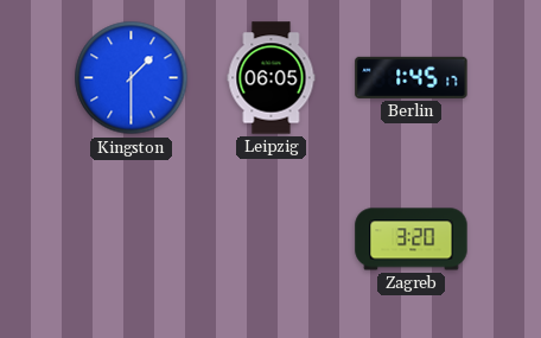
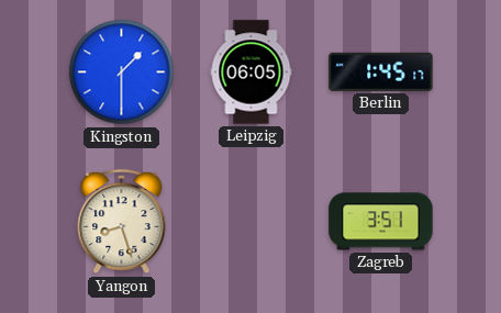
Yangon: none -> 8:27
Zagreb: 3:20 -> 3:51
